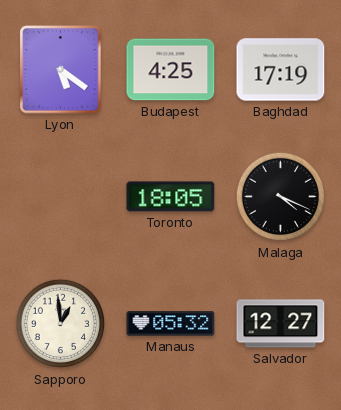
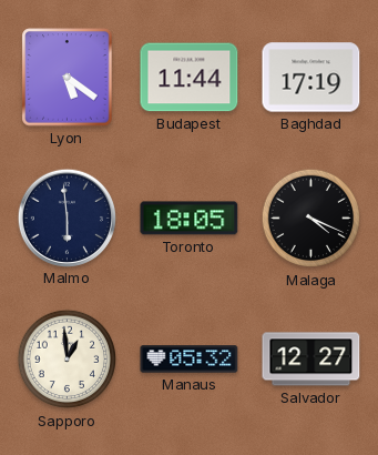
Budapest: 4:25 -> 11:44
Malmo: none -> 5:59
